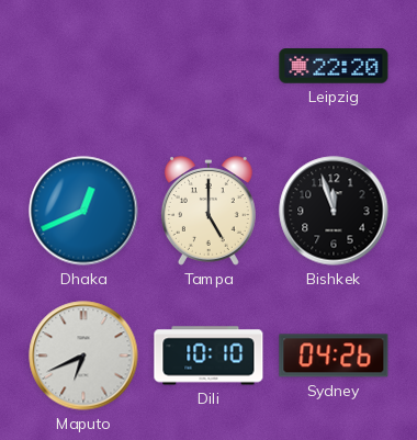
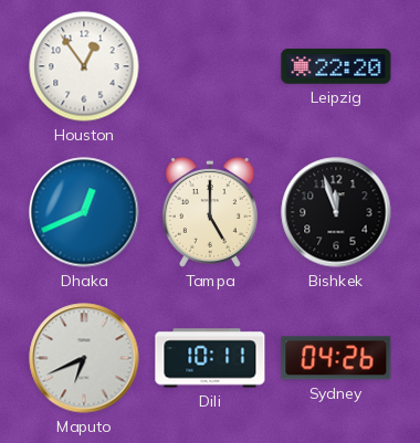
Houston: none -> 12:54
Dili: 10:10 -> 10:11
